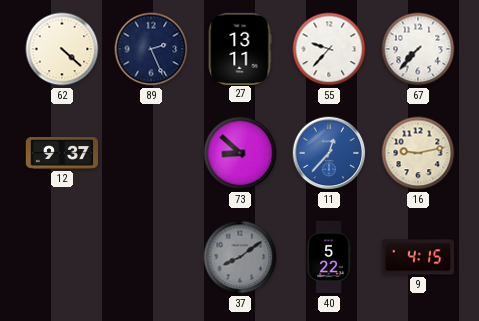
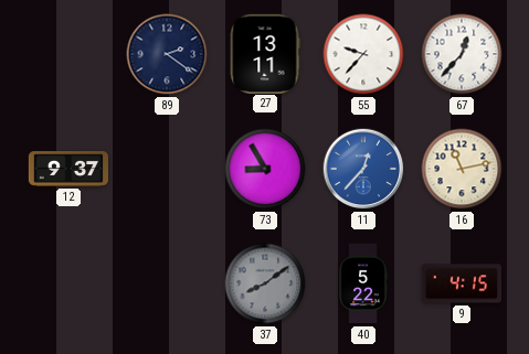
62: 4:22 -> none
89: 2:26 -> 2:21
67: 7:37 -> 12:37
73: 8:52 -> 8:55
16: 9:13 -> 11:13
